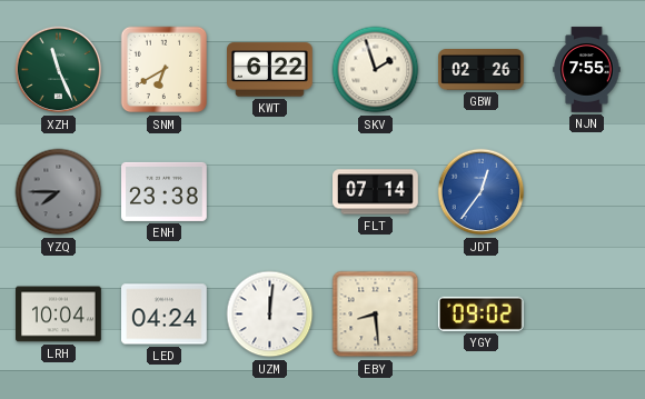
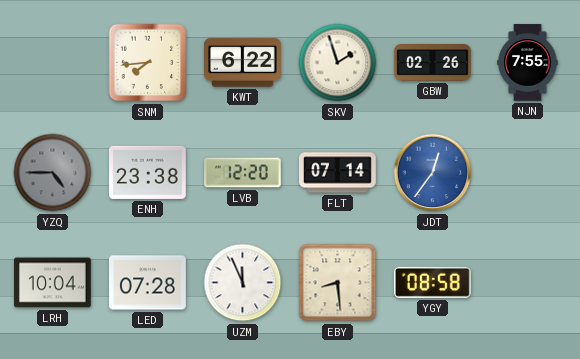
XZH: 11:26 -> none
SNM: 6:40 -> 7:44
YZQ: 7:45 -> 4:45
LVB: none -> 12:20
LED: 04:24 -> 07:28
UZM: 12:01 -> 11:56
YGY: 09:02 -> 08:58
